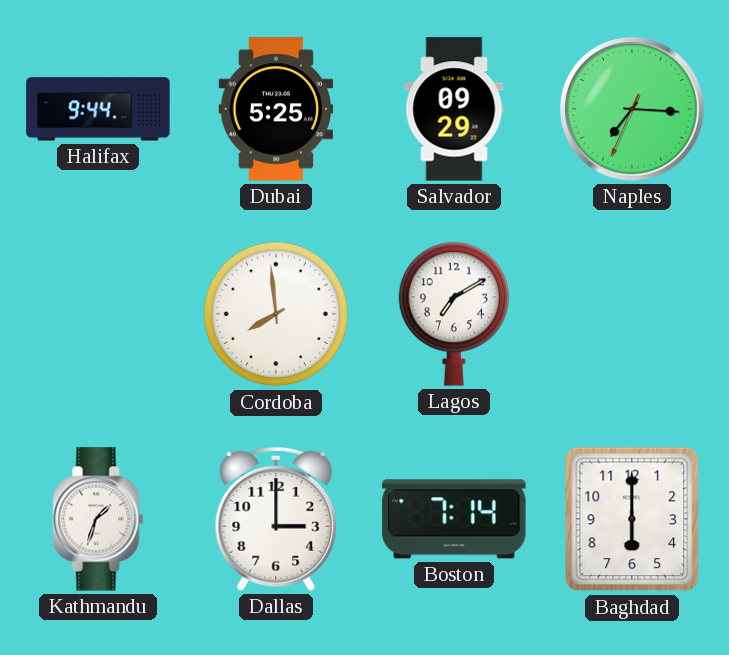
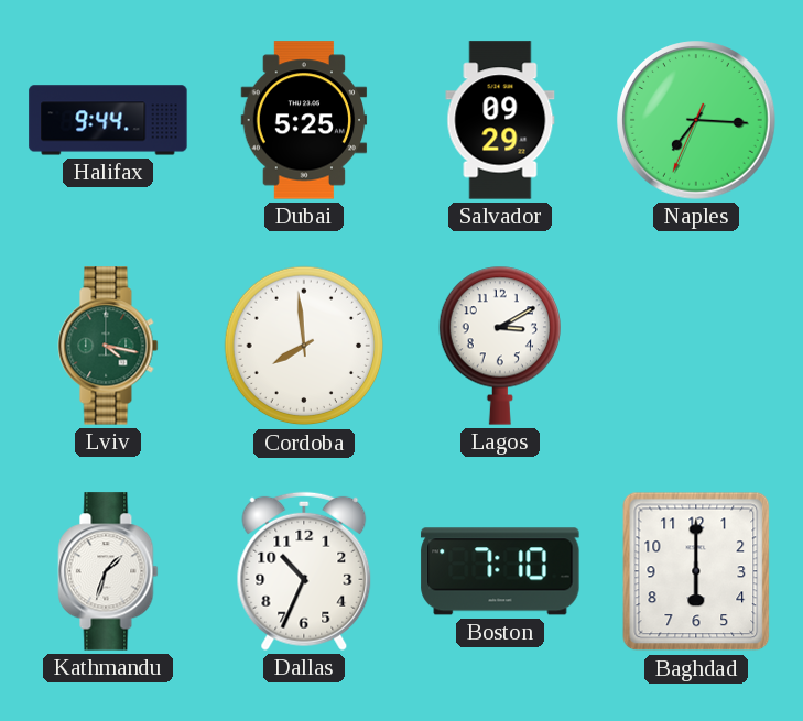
Lviv: none -> 4:17
Lagos: 7:10 -> 3:10
Dallas: 3:00 -> 10:34
Boston: 7:14 -> 7:10
